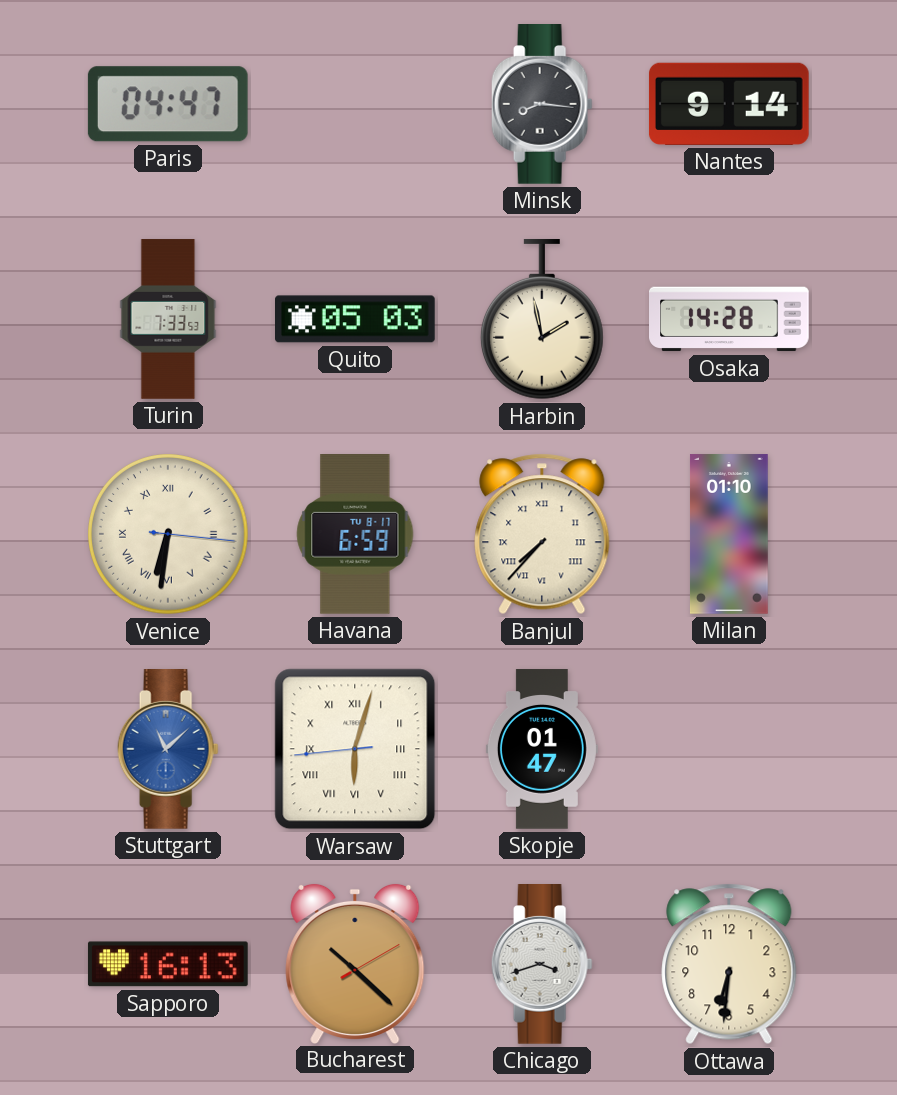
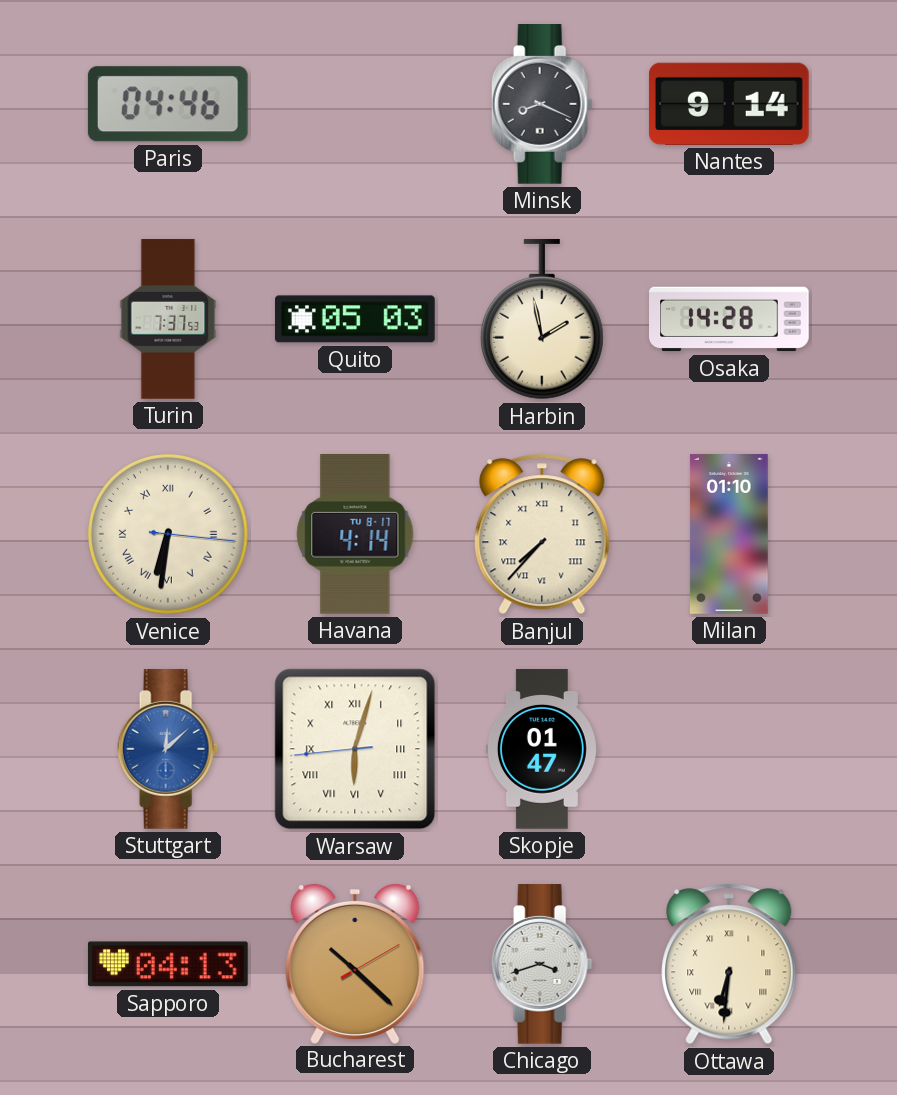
Paris: 04:47 -> 04:46
Minsk: 8:16 -> 8:19
Turin: 7:33 -> 7:37
Havana: 6:59 -> 4:14
Stuttgart: 11:08 -> 12:08
Sapporo: 16:13 -> 04:13
Ottawa numerals: Arabic -> Roman
